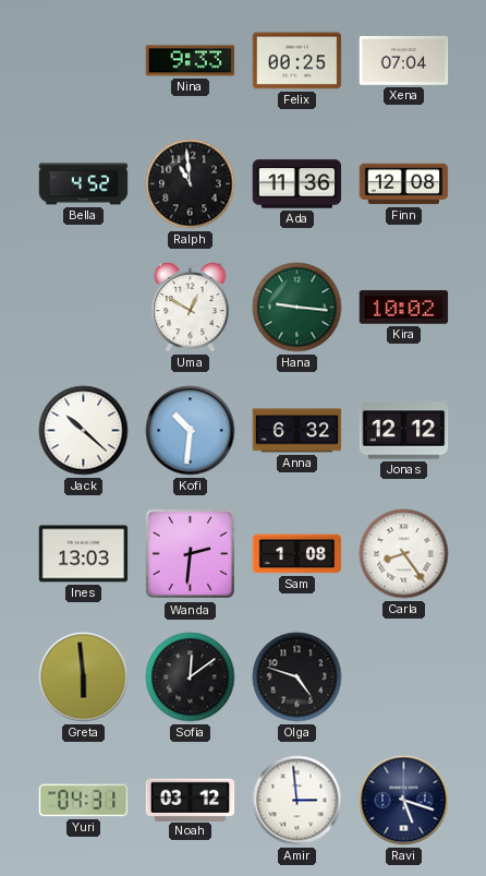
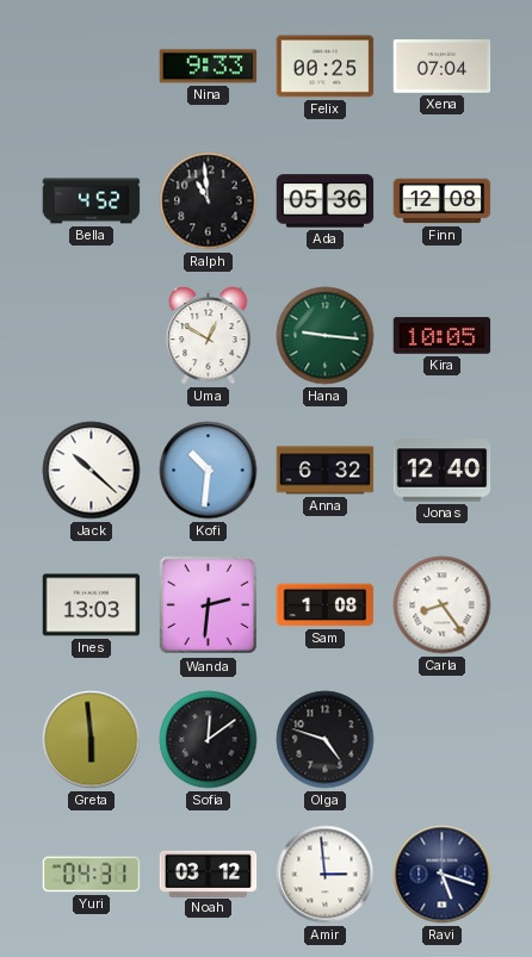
Ada: 11:36 -> 05:36
Kira: 10:02 -> 10:05
Jonas: 12:12 -> 12:40
